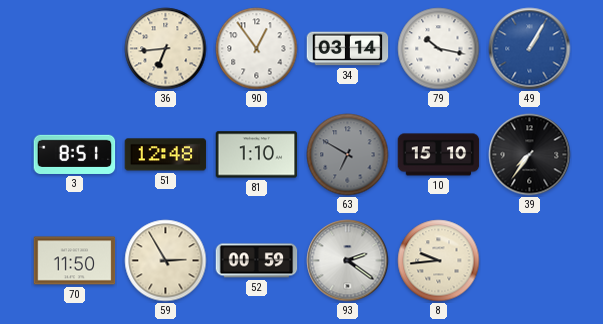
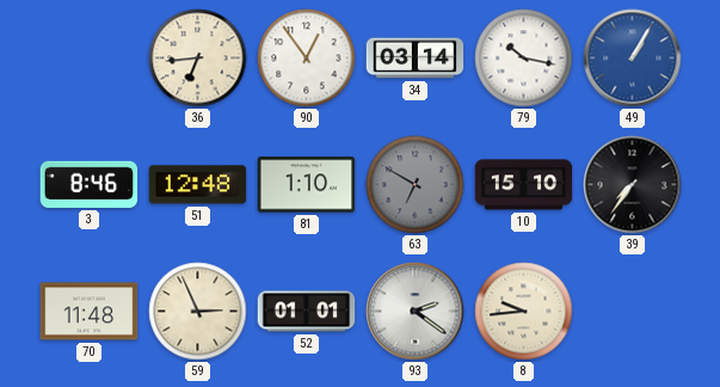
3: 8:51 -> 8:46
70: 11:50 -> 11:48
59: 2:55 -> 2:56
52: 00:59 -> 01:01
